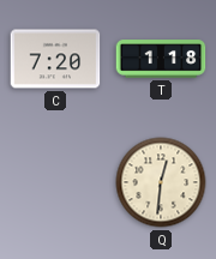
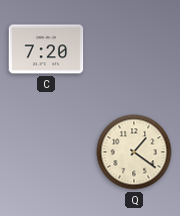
T: 1:18 -> none
Q: 12:31 -> 1:21
